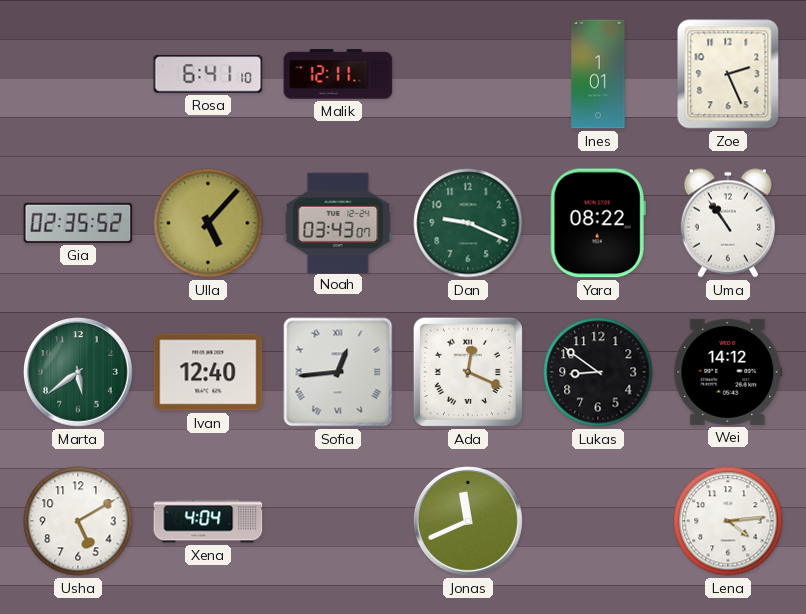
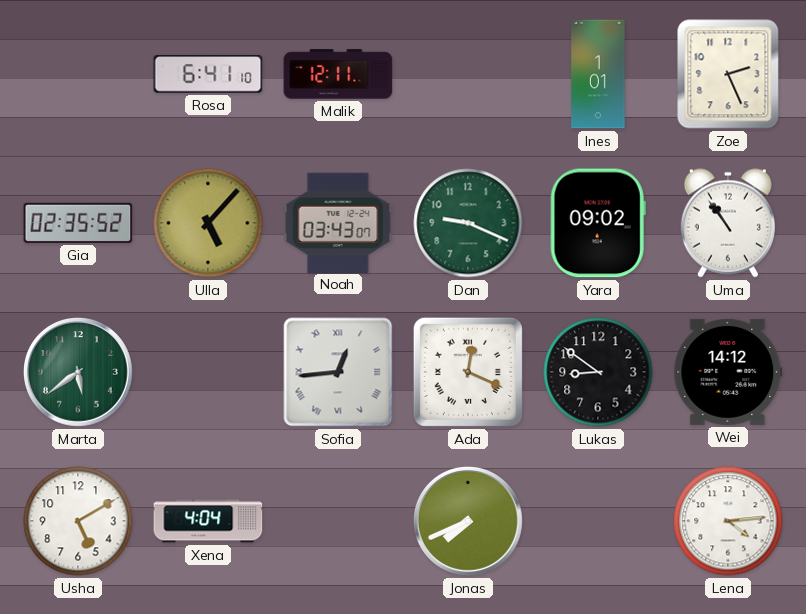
Yara: 08:22 -> 09:02
Ivan: 12:40 -> none
Jonas: 11:41 -> 7:41
